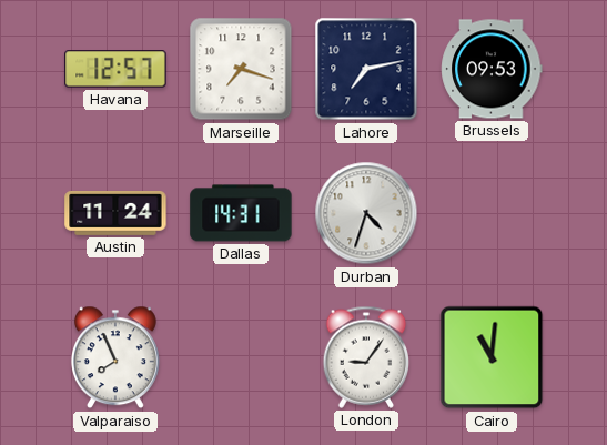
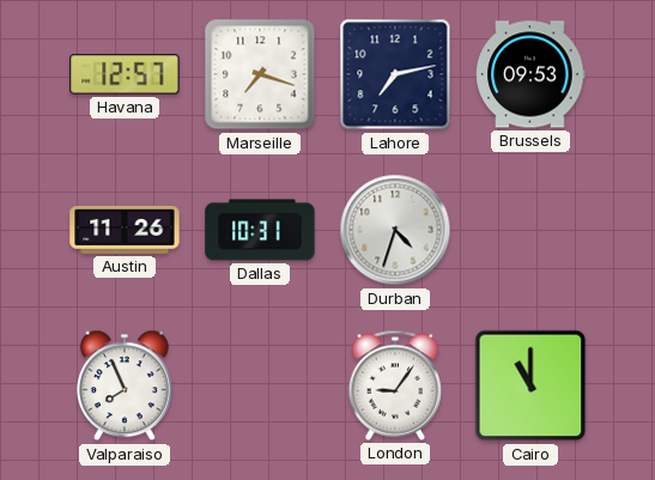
Austin: 11:24 -> 11:26
Dallas: 14:31 -> 10:31
Cairo: 11:01 -> 11:00
